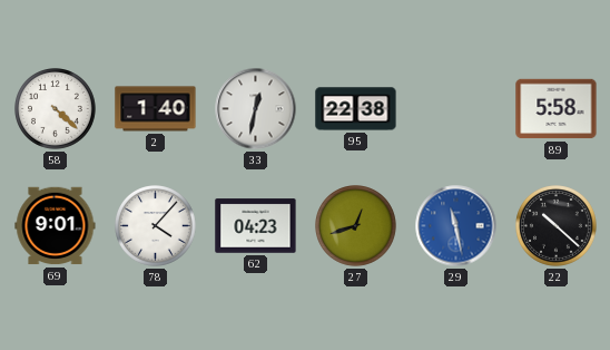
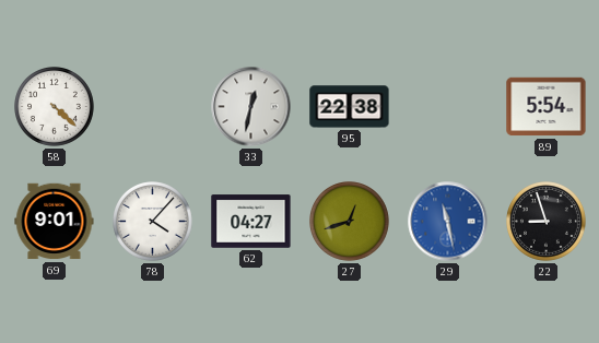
2: 1:40 -> none
89: 5:58 -> 5:54
62: 04:23 -> 04:27
22: 10:22 -> 8:57
